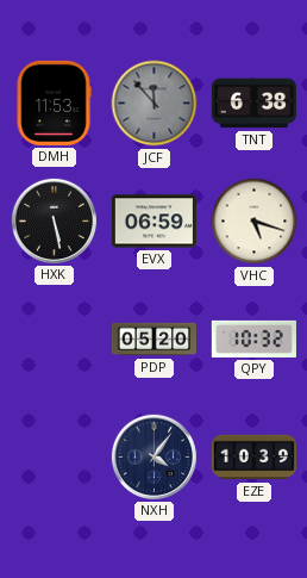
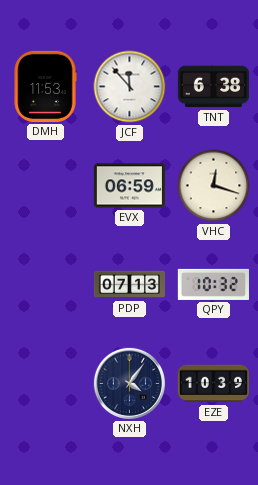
JCF dial: grey -> white
HXK: 5:28 -> none
VHC: 5:18 -> 12:18
PDP: 05:20 -> 07:13
